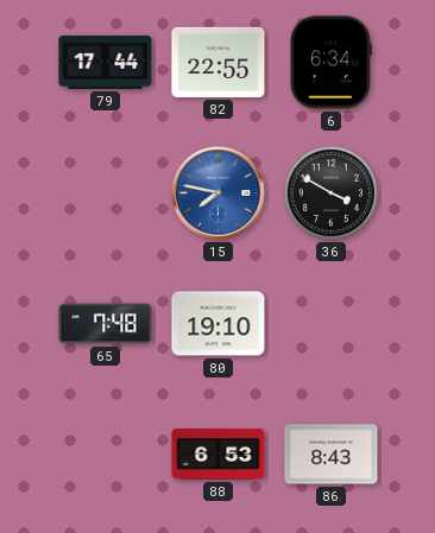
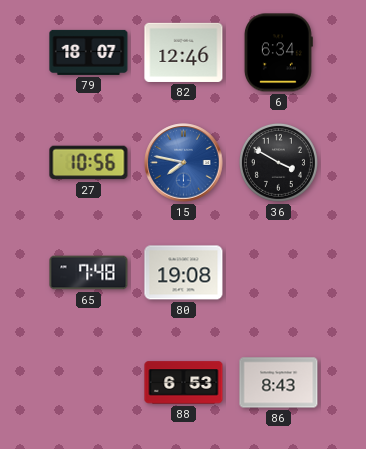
79: 17:44 -> 18:07
82: 22:55 -> 12:46
27: none -> 10:56
80: 19:10 -> 19:08
